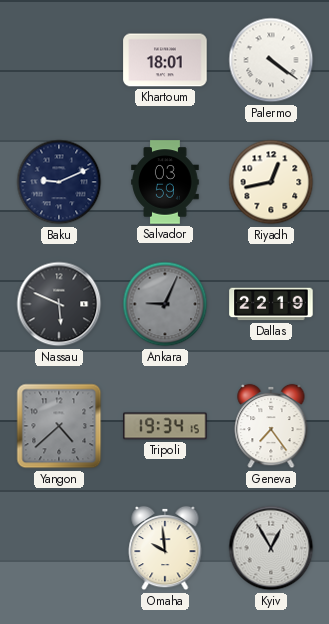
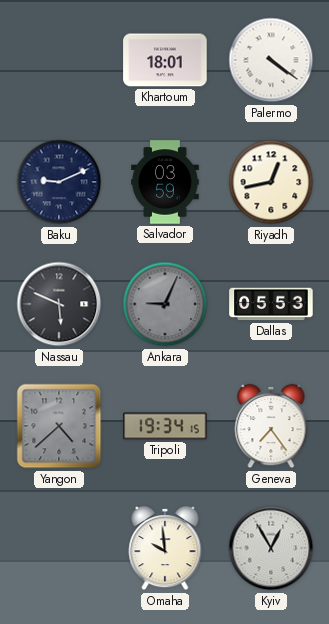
Dallas: 22:19 -> 05:53
